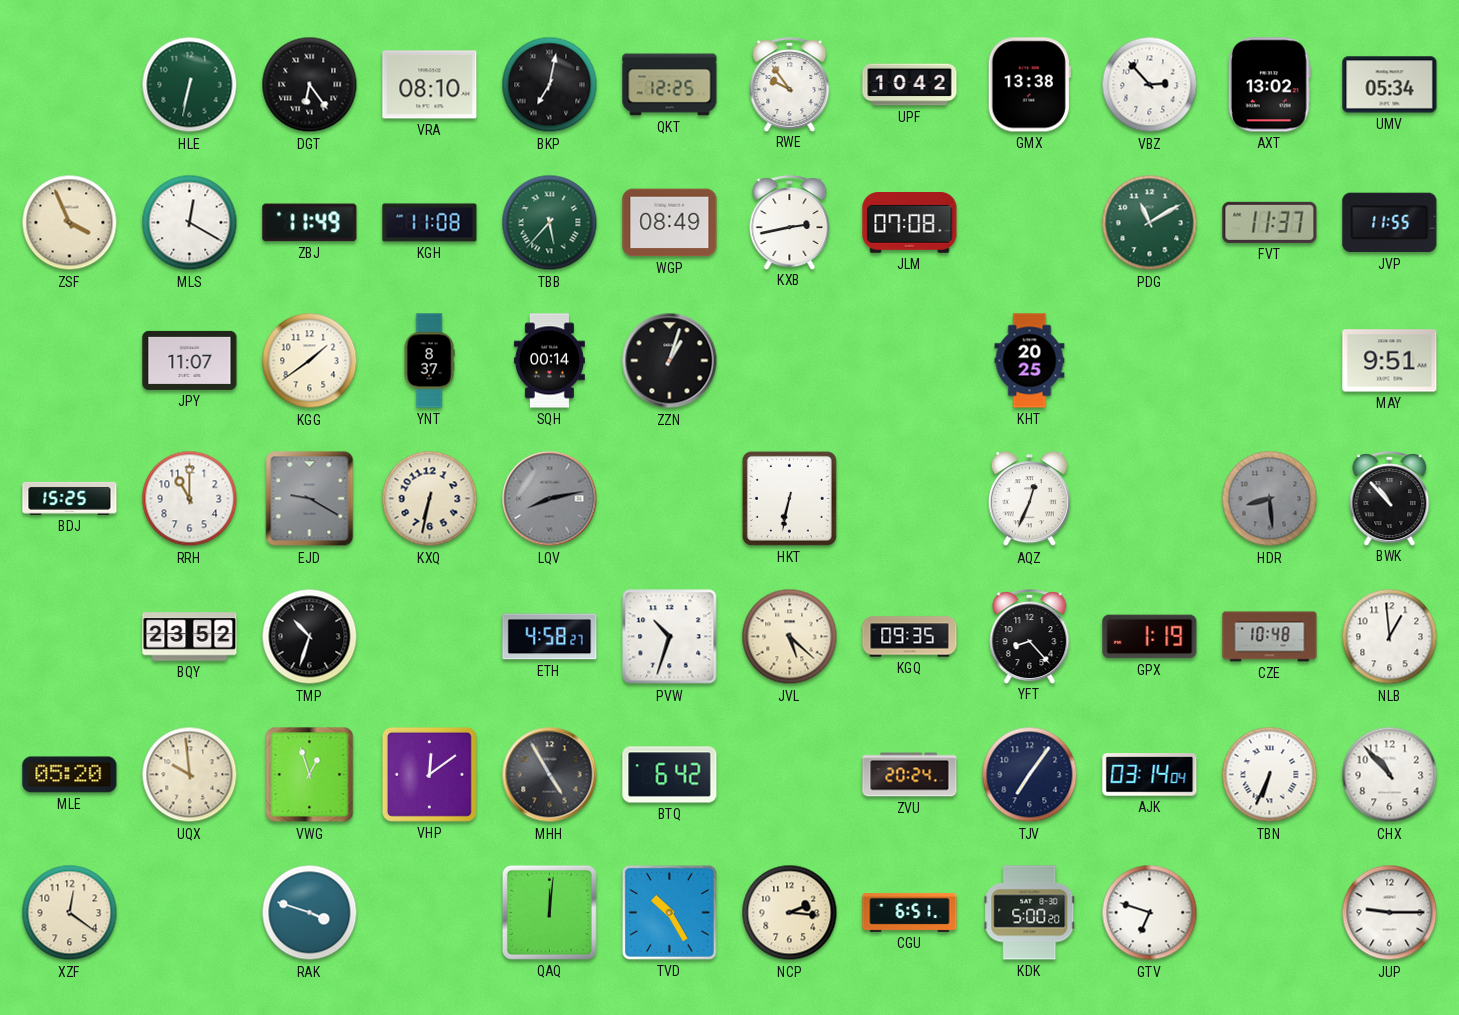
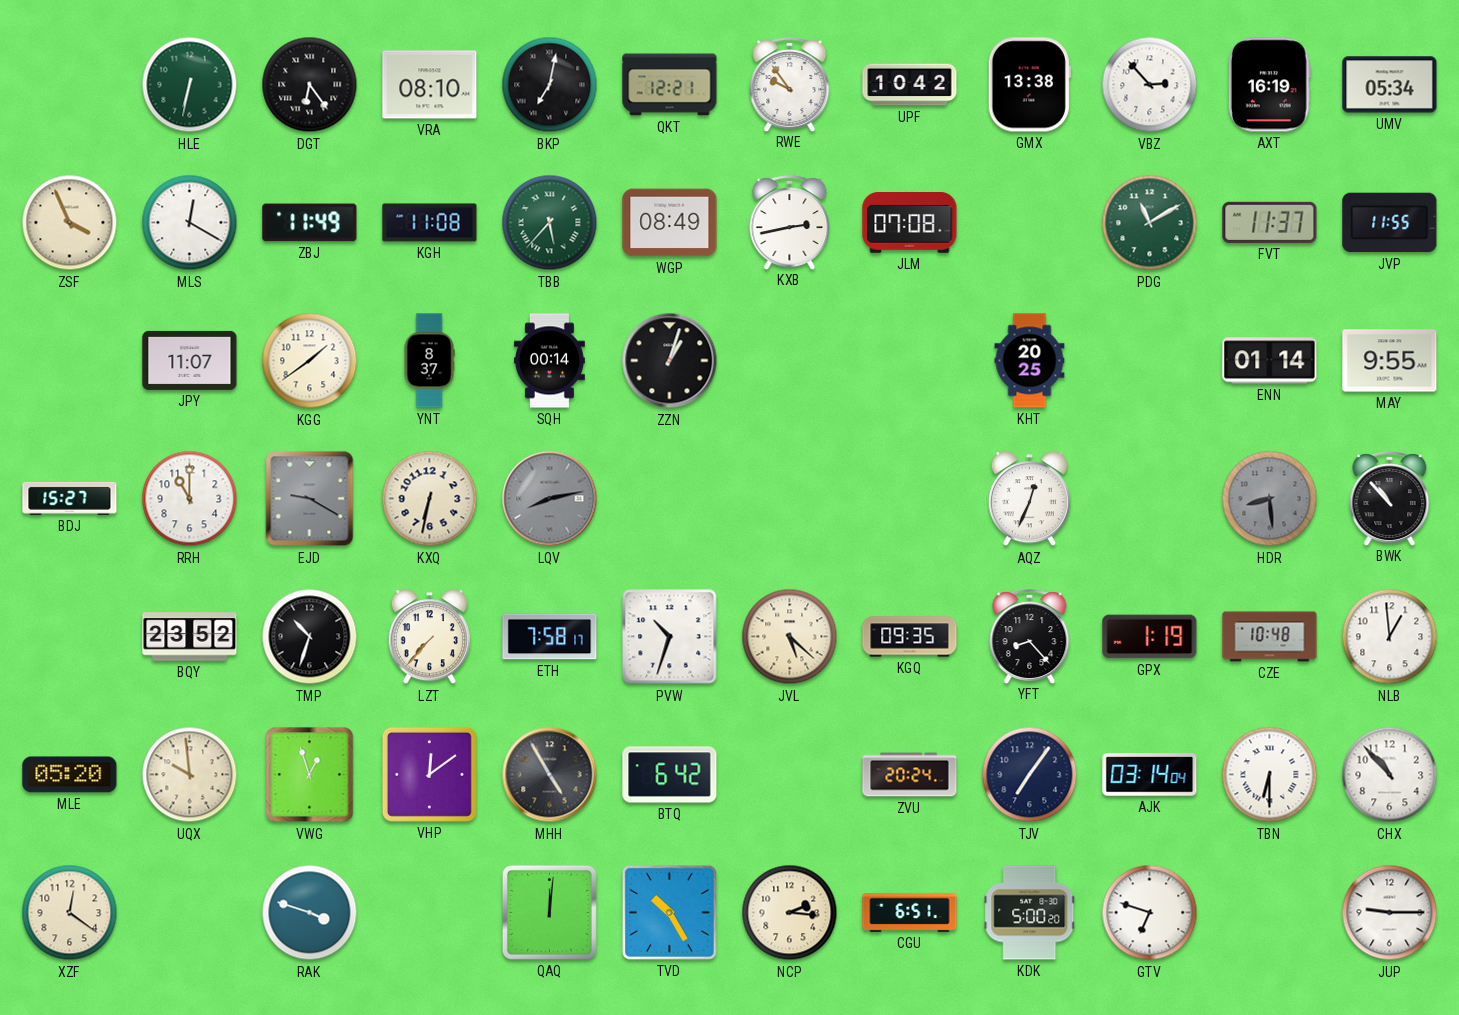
QKT: 12:25 -> 12:21
AXT: 13:02 -> 16:19
ENN: none -> 01:14
MAY: 9:51 -> 9:55
BDJ: 15:25 -> 15:27
HKT: 6:32 -> none
LZT: none -> 7:37
ETH: 4:58 -> 7:58
TBN: 6:34 -> 6:30
